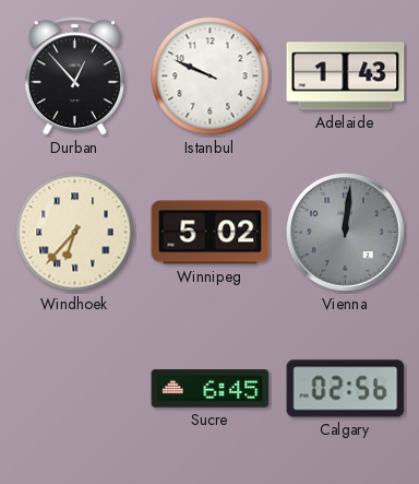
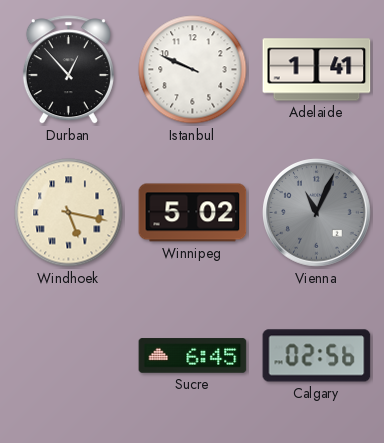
Adelaide: 1:43 -> 1:41
Windhoek: 6:37 -> 5:17
Vienna: 12:01 -> 11:04
